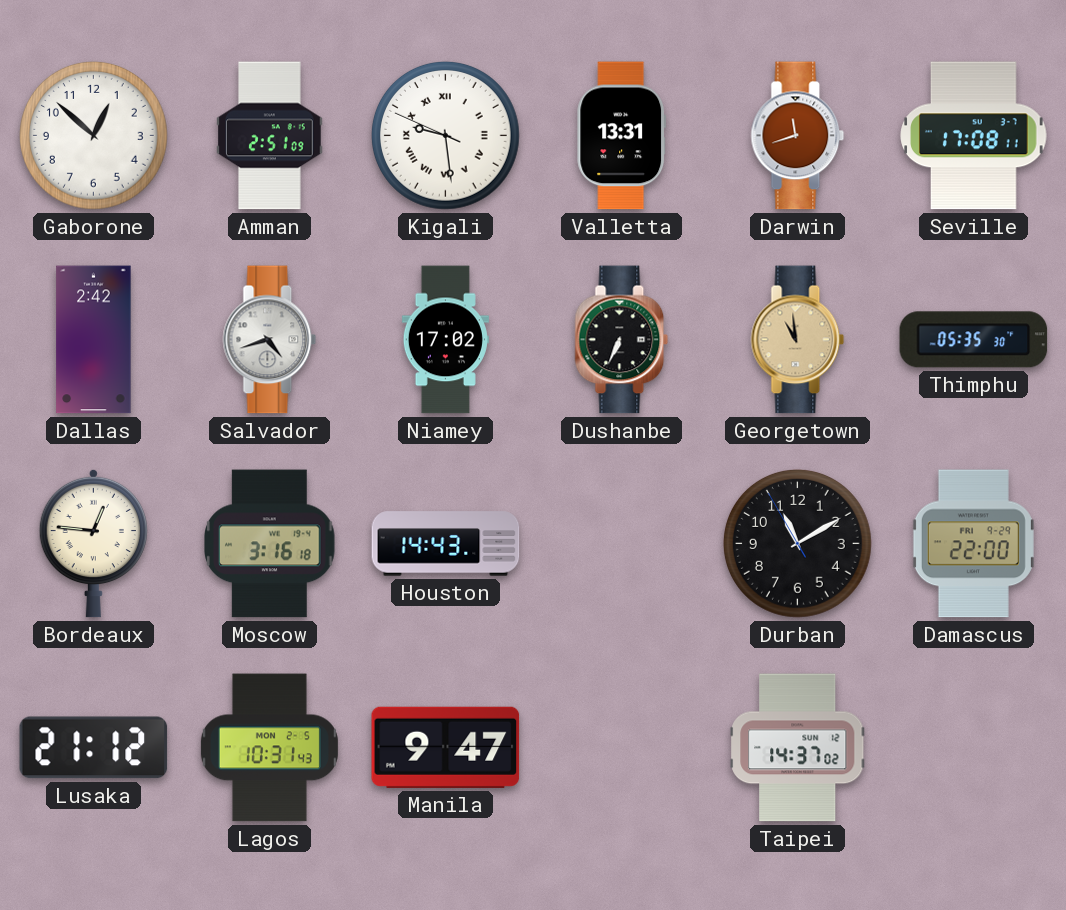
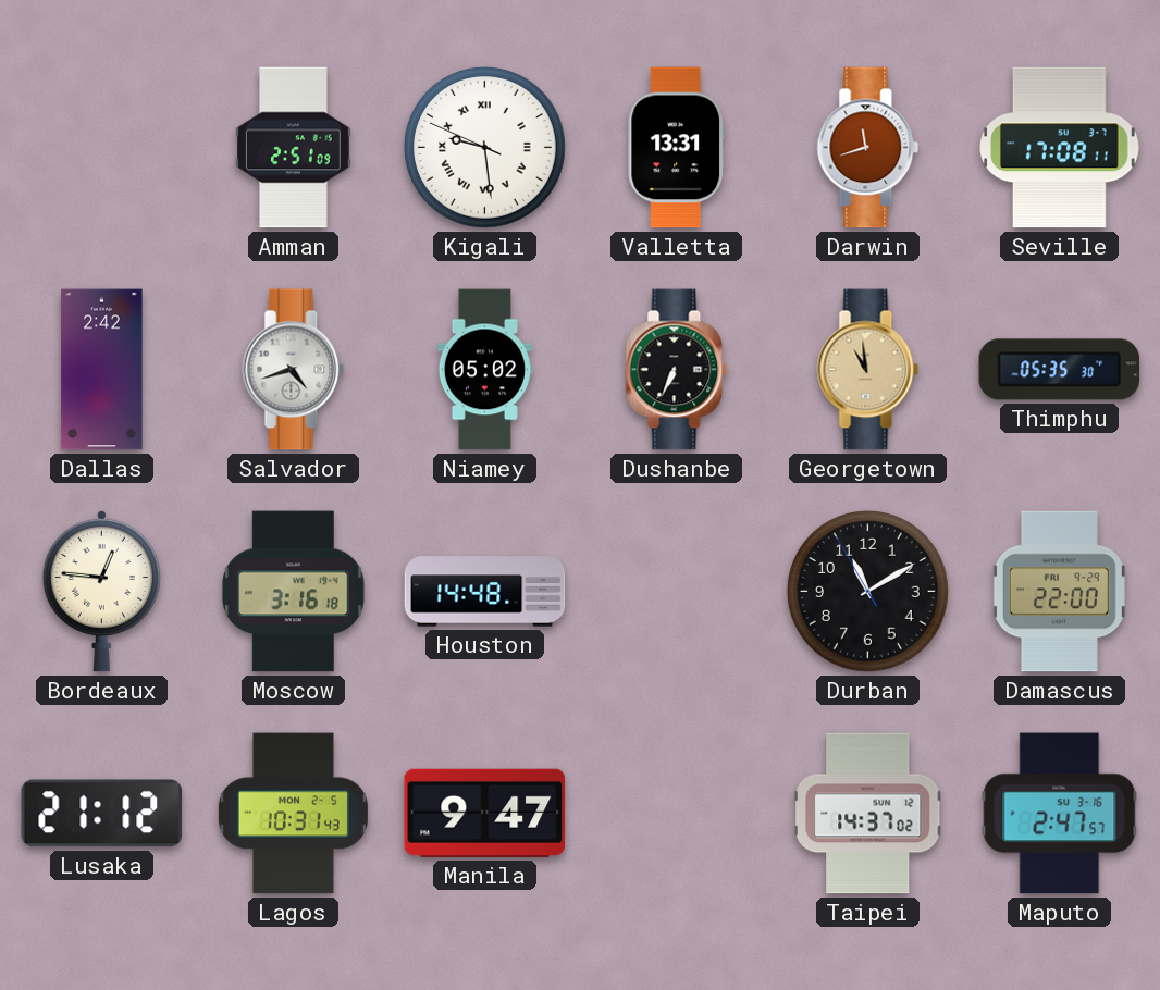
Gaborone: 12:52 -> none
Niamey: 17:02 -> 05:02
Houston: 14:43 -> 14:48
Maputo: none -> 2:47
